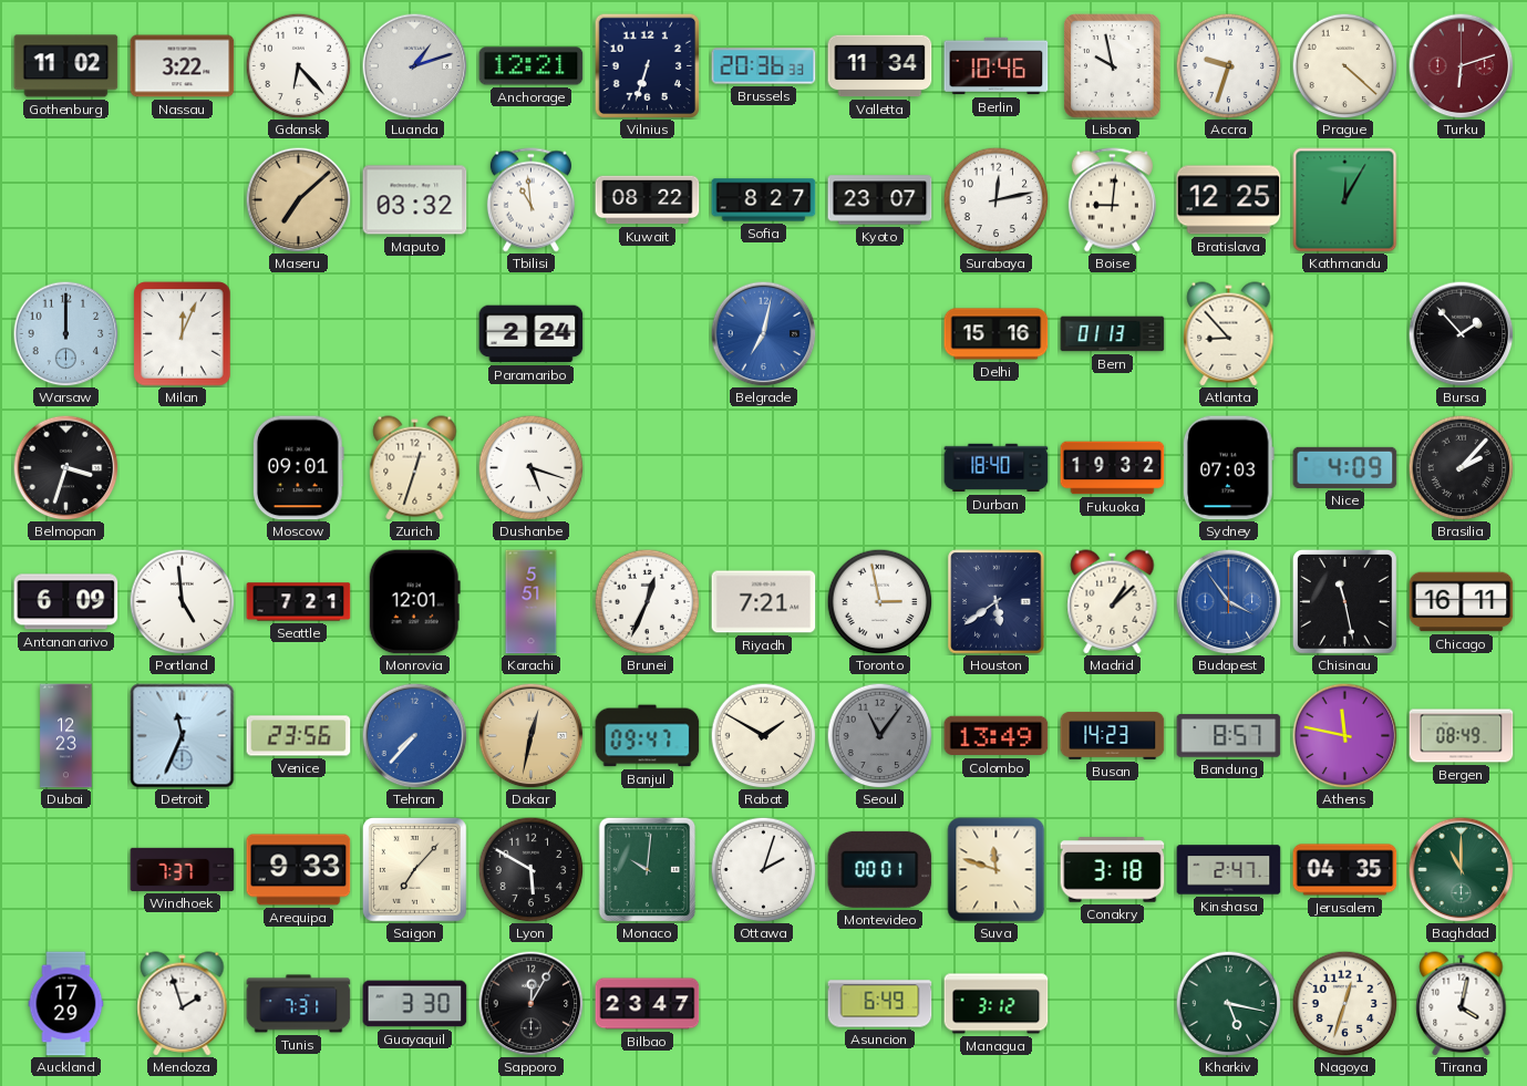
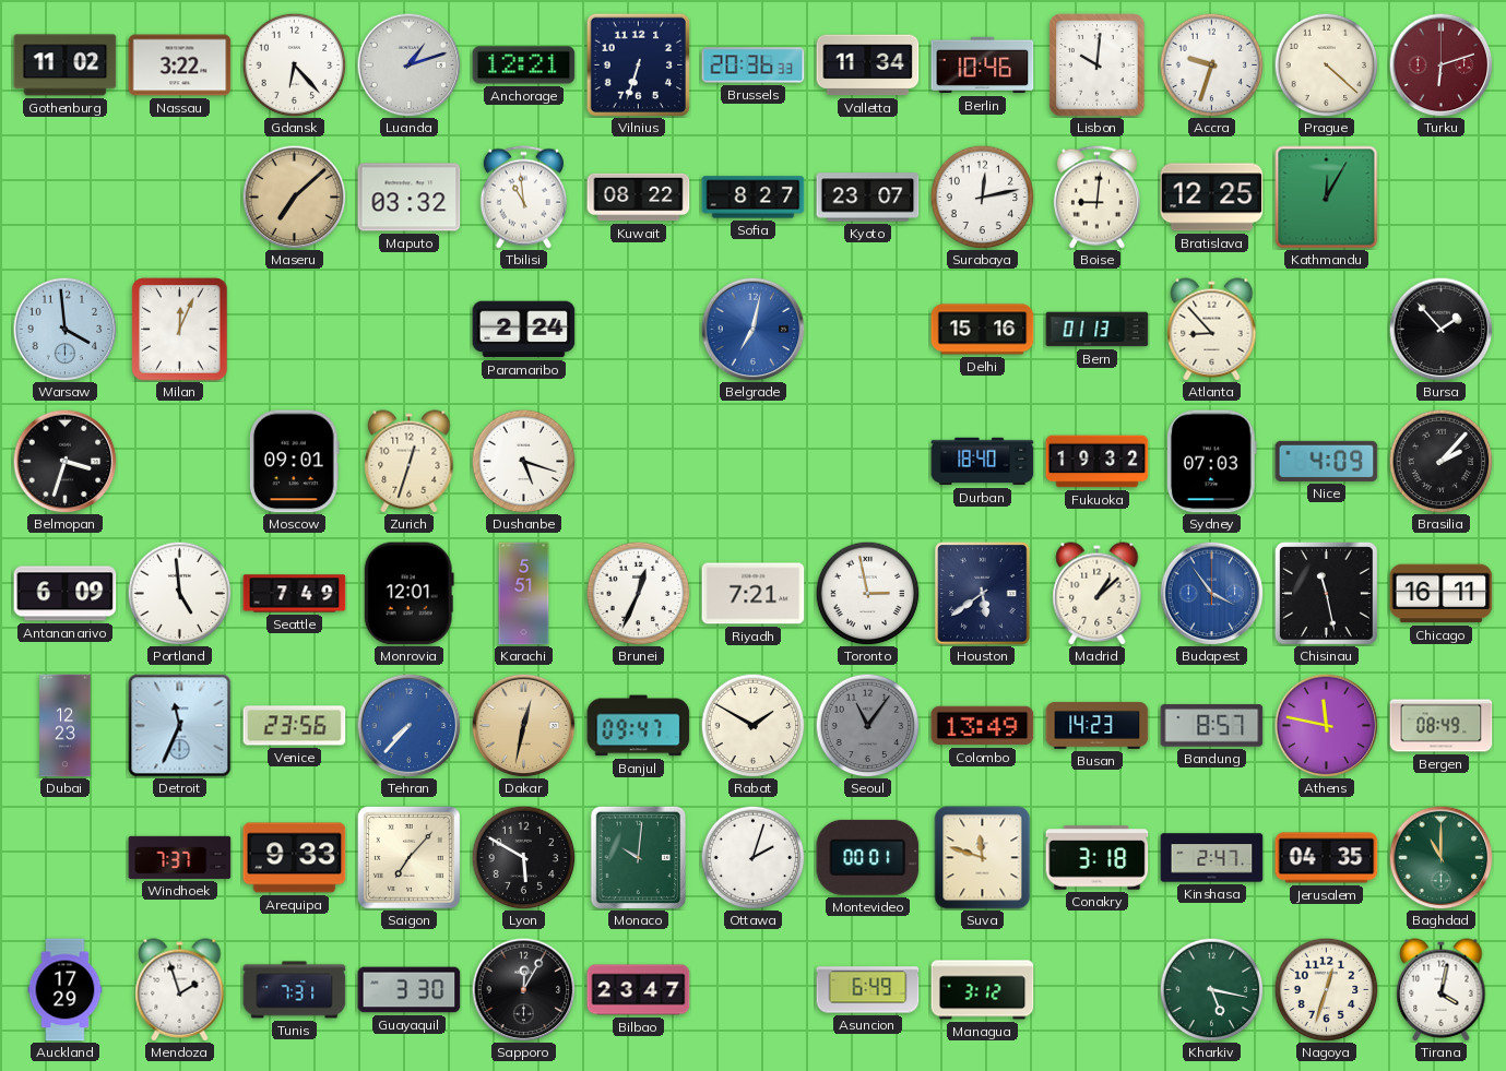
Lisbon: 9:58 -> 10:01
Warsaw: 12:00 -> 3:59
Seattle: 7:21 -> 7:49
